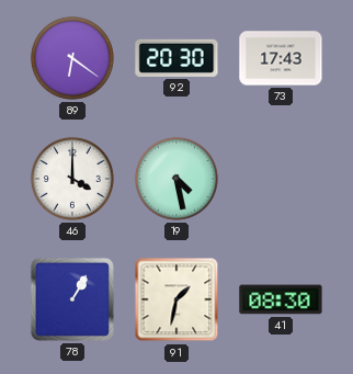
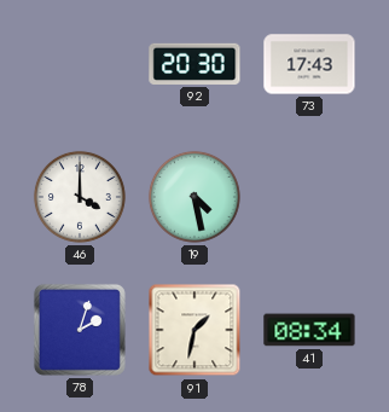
89: 6:21 -> none
78: 1:05 -> 2:03
41: 08:30 -> 08:34
